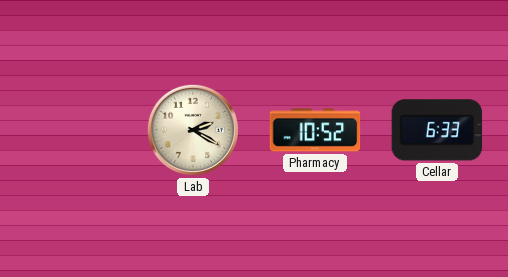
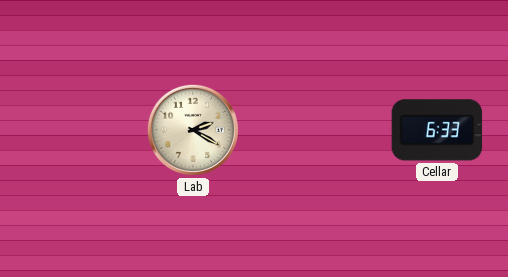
Pharmacy: 10:52 -> none
